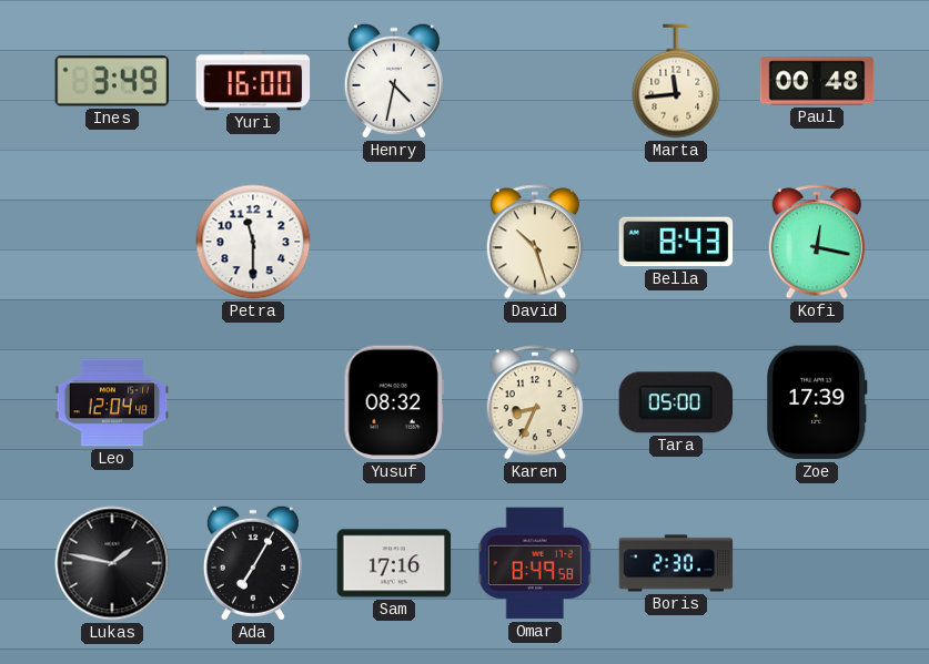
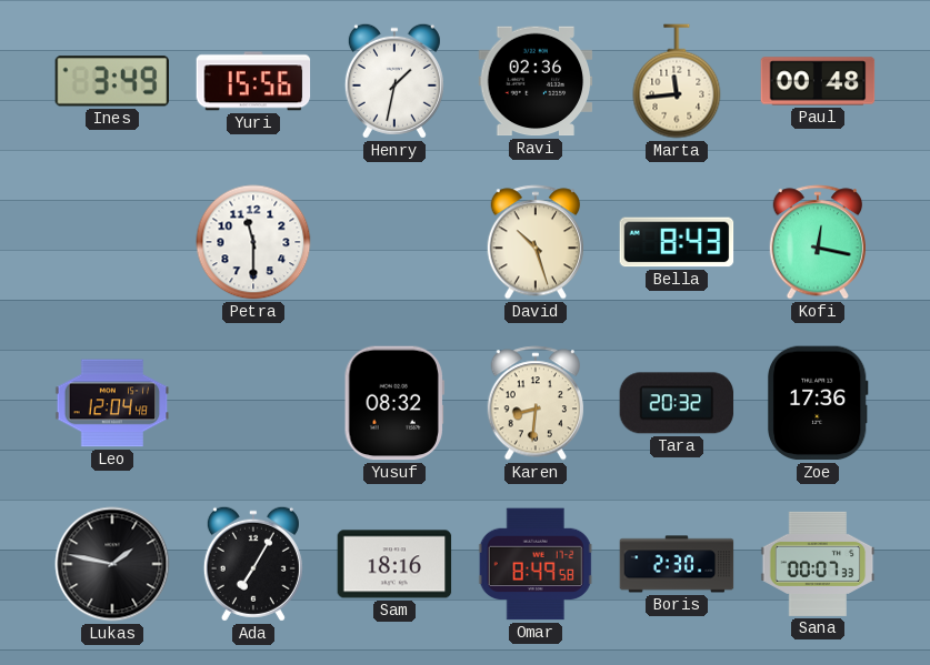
Yuri: 16:00 -> 15:56
Henry: 4:32 -> 1:32
Ravi: none -> 02:36
Karen: 8:34 -> 8:31
Tara: 05:00 -> 20:32
Zoe: 17:39 -> 17:36
Sam: 17:16 -> 18:16
Sana: none -> 00:07
